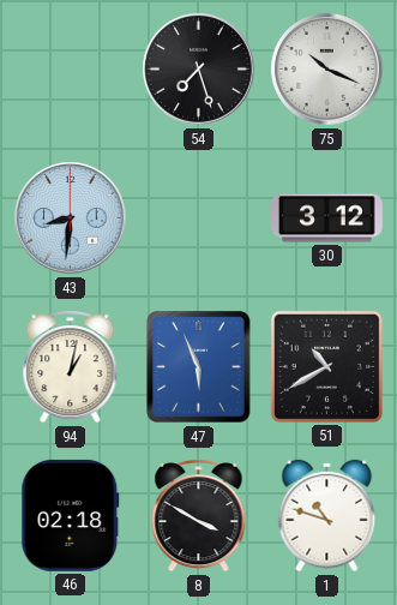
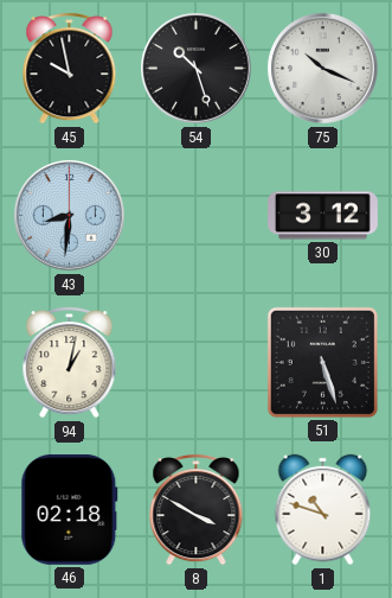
45: none -> 9:58
54: 7:27 -> 10:27
47: 5:56 -> none
51: 10:40 -> 5:27
